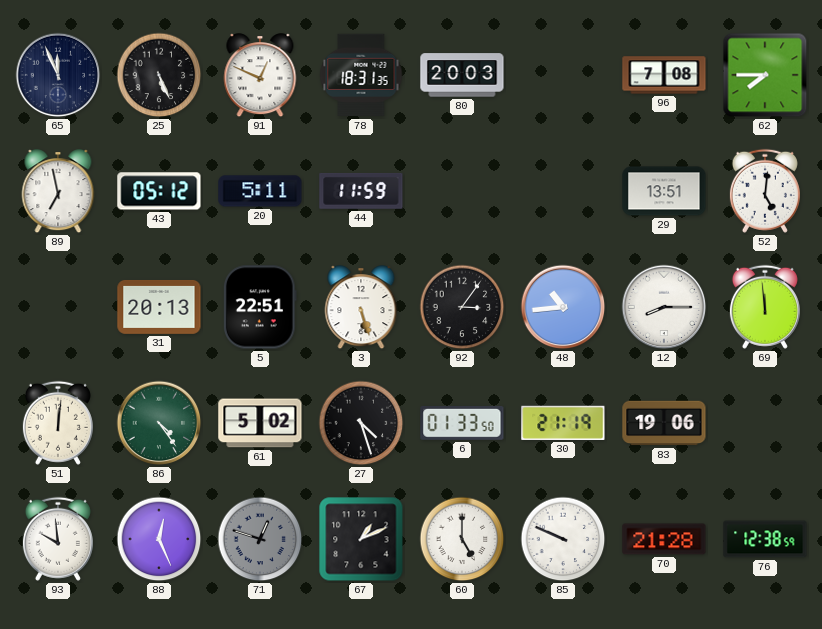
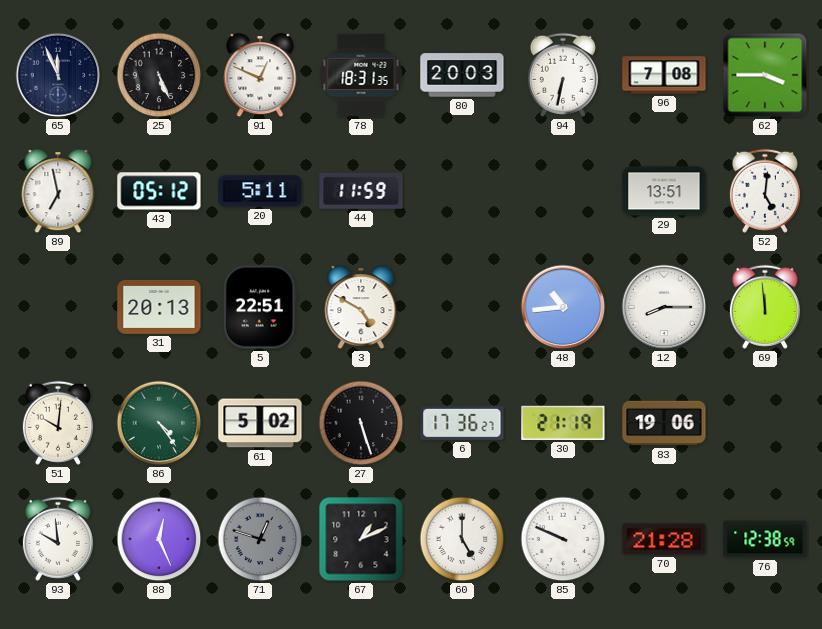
94: none -> 6:32
62: 7:45 -> 3:45
3: 5:27 -> 4:50
92: 3:06 -> none
51: 12:01 -> 10:01
27: 4:27 -> 5:27
6: 01:33 -> 17:36
